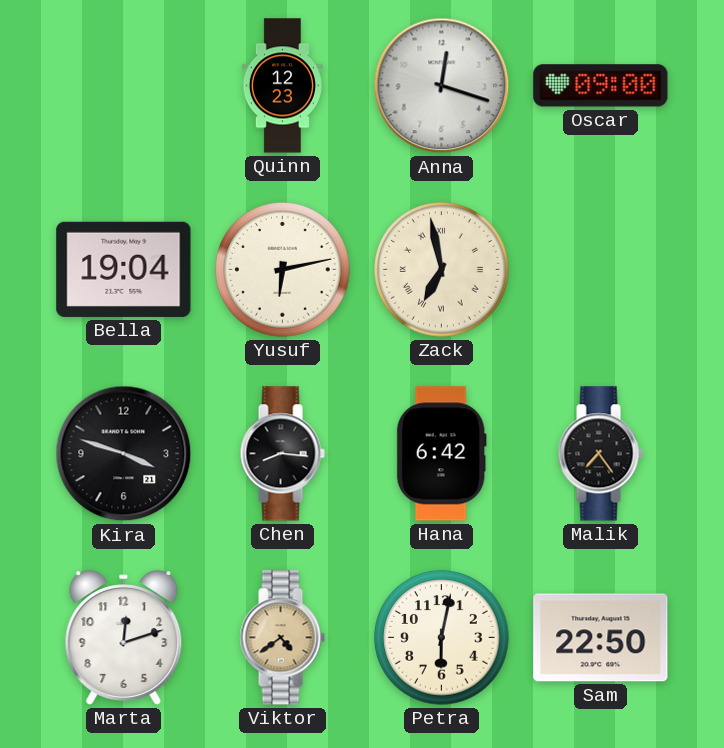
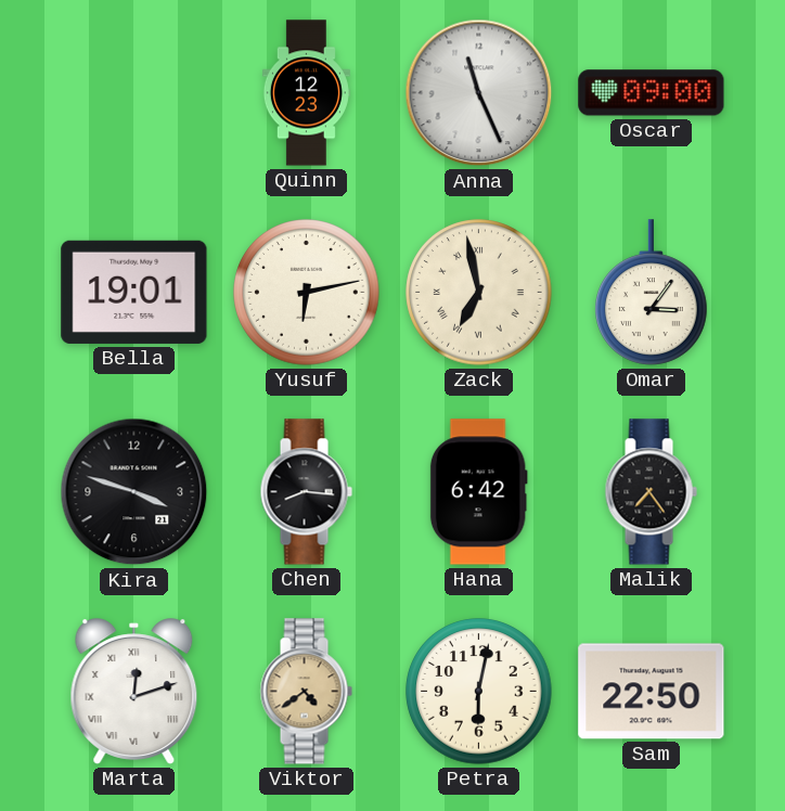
Anna: 12:18 -> 11:26
Bella: 19:04 -> 19:01
Omar: none -> 3:06
Marta numerals: Arabic -> Roman
